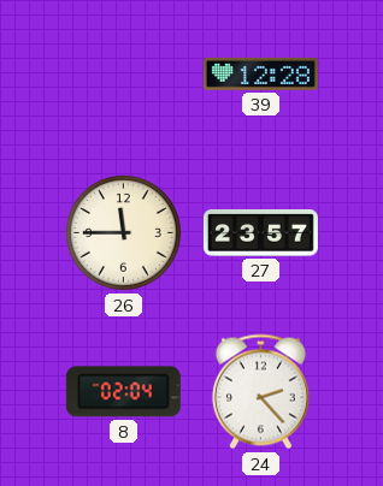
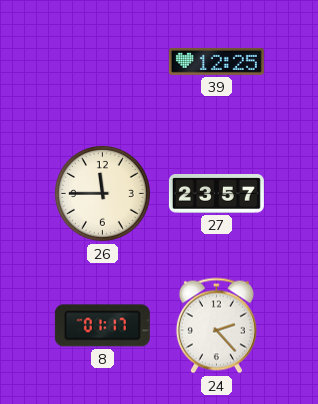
39: 12:28 -> 12:25
8: 02:04 -> 01:17
